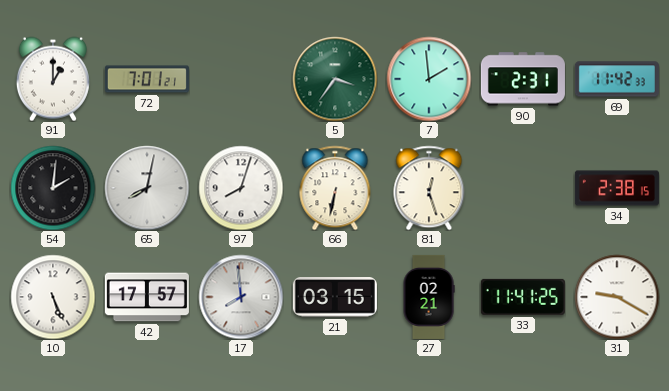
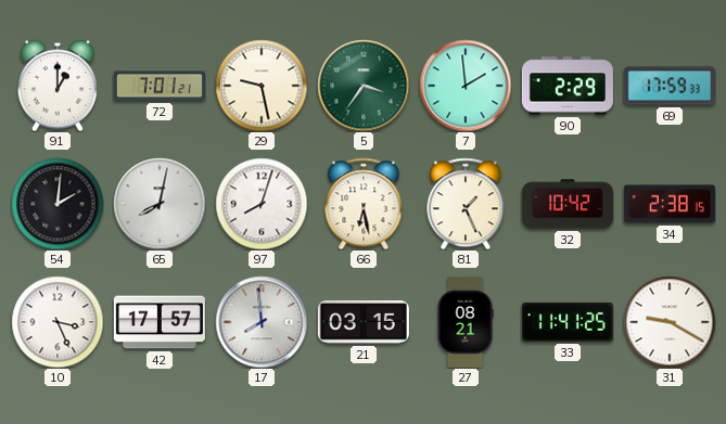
29: none -> 9:28
90: 2:31 -> 2:29
69: 11:42 -> 17:59
66: 6:32 -> 6:28
81: 12:27 -> 1:26
32: none -> 10:42
10: 5:26 -> 3:26
27: 02:21 -> 08:21
